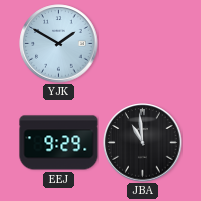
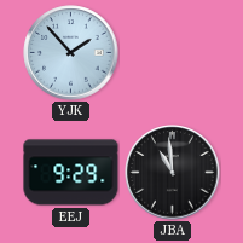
YJK: 1:50 -> 1:53
